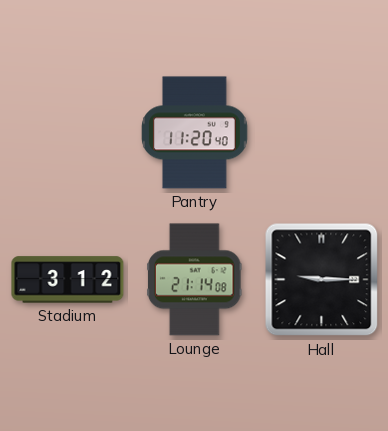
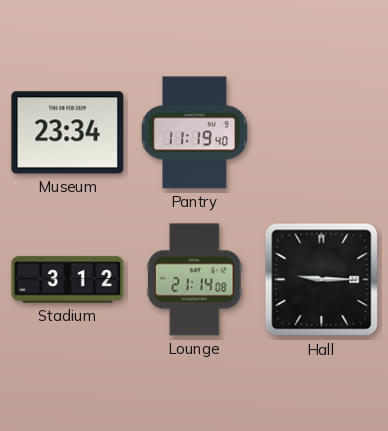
Museum: none -> 23:34
Pantry: 11:20 -> 11:19
